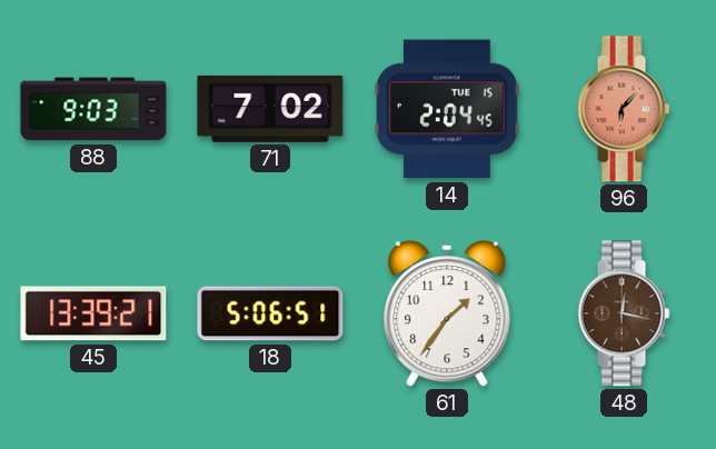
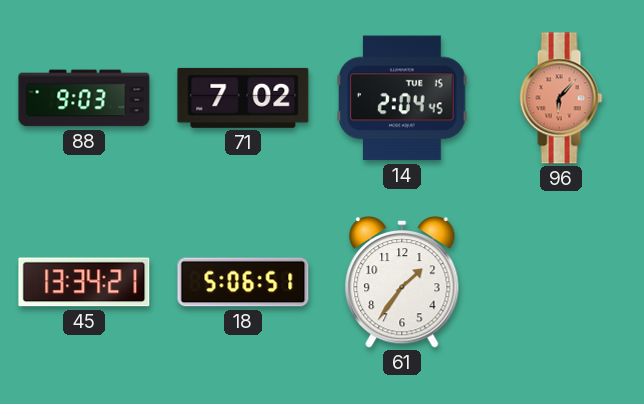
45: 13:39 -> 13:34
48: 12:17 -> none
